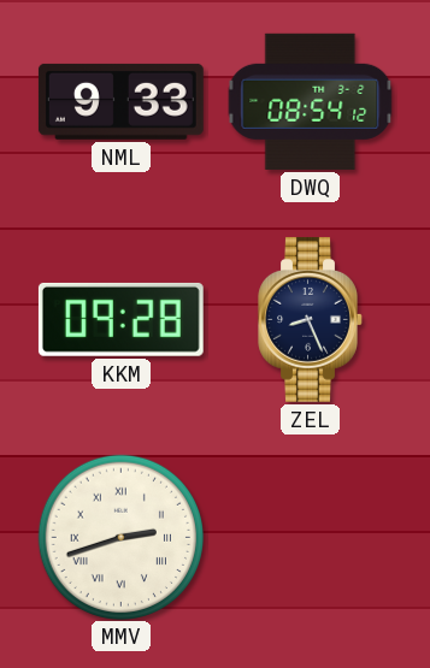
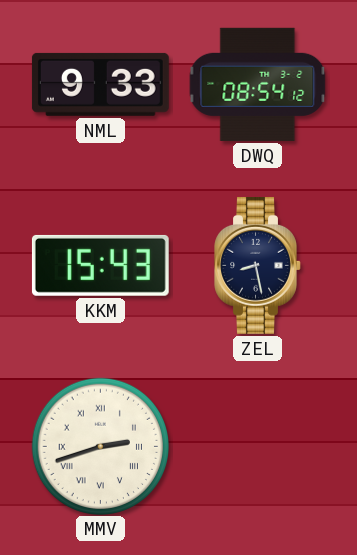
KKM: 09:28 -> 15:43
ZEL: 8:26 -> 8:28
